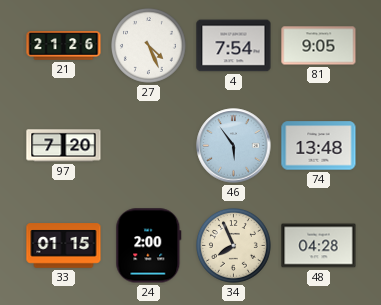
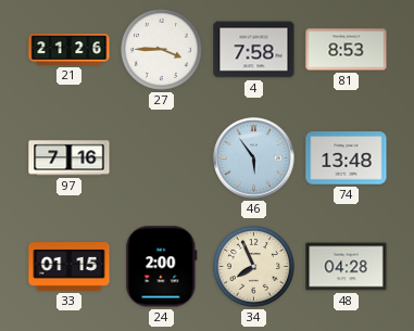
27: 4:26 -> 3:45
4: 7:54 -> 7:58
81: 9:05 -> 8:53
97: 7:20 -> 7:16
